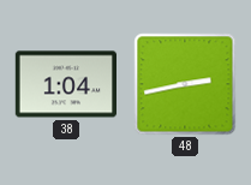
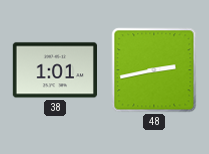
38: 1:04 -> 1:01
